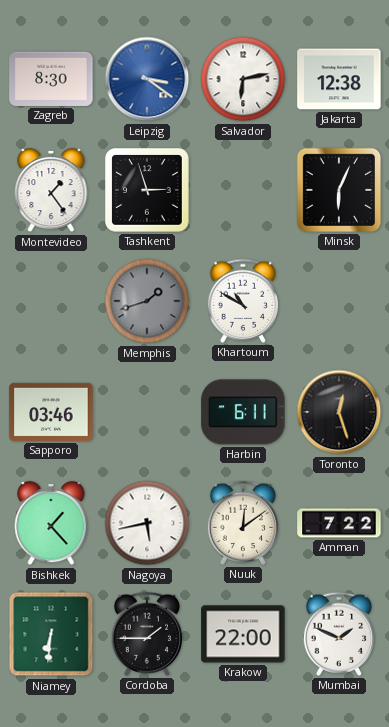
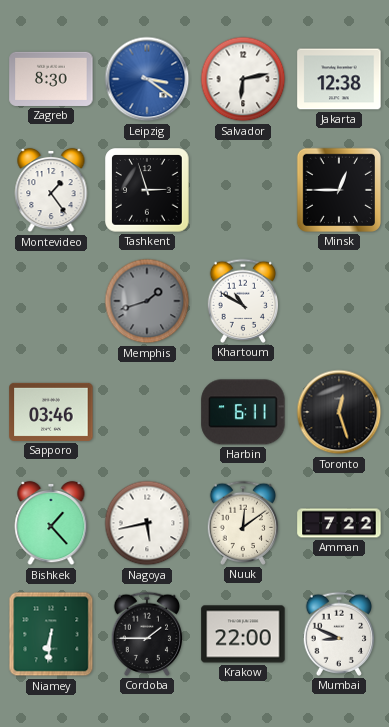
Minsk: 6:04 -> 12:45
Mumbai: 1:49 -> 8:49
